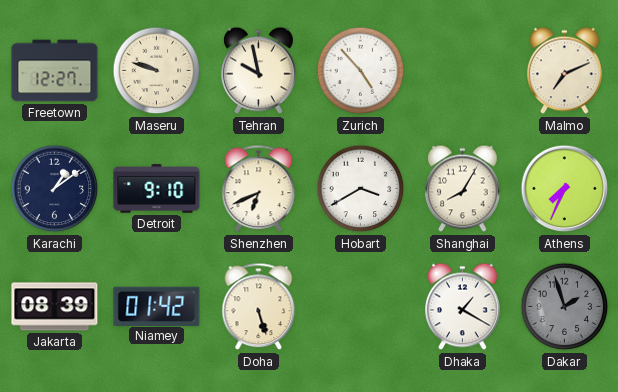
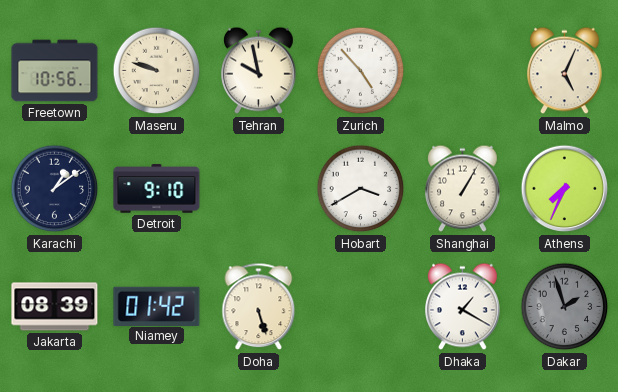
Freetown: 12:27 -> 10:56
Malmo: 7:11 -> 5:04
Shenzhen: 6:41 -> none
Shanghai: 8:05 -> 1:05
